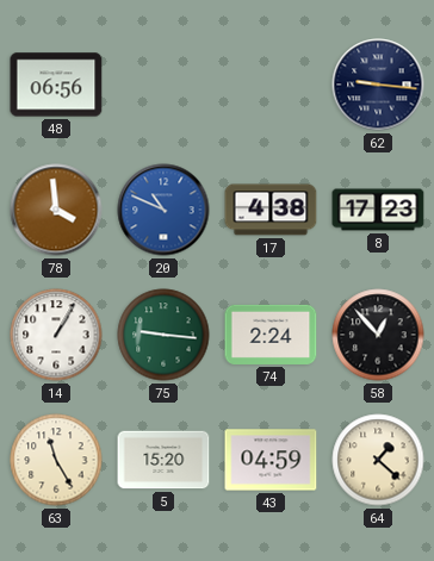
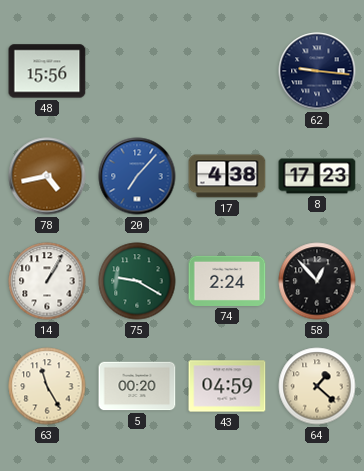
48: 06:56 -> 15:56
78: 3:59 -> 4:43
20: 10:49 -> 7:07
75: 9:16 -> 9:20
5: 15:20 -> 00:20
